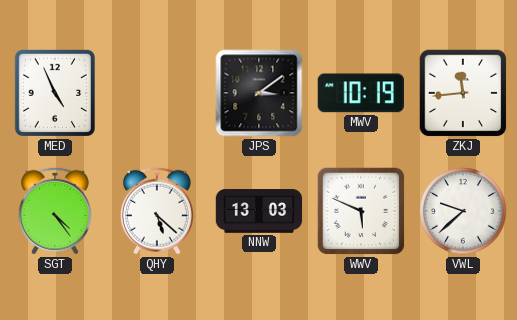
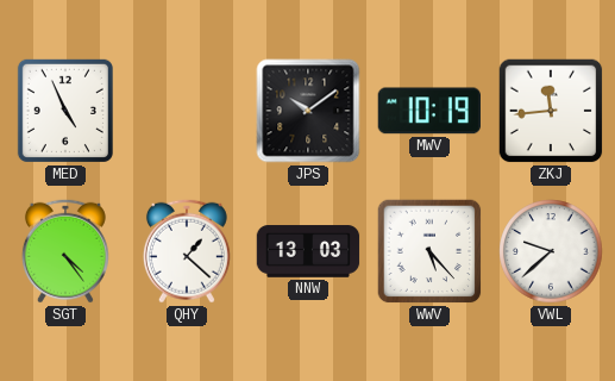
JPS: 3:09 -> 10:09
QHY: 5:22 -> 1:22
WWV: 5:49 -> 5:23
